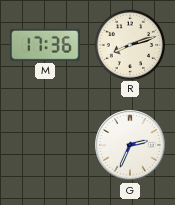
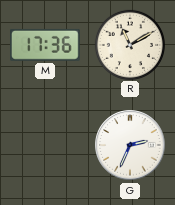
R: 8:12 -> 11:10
